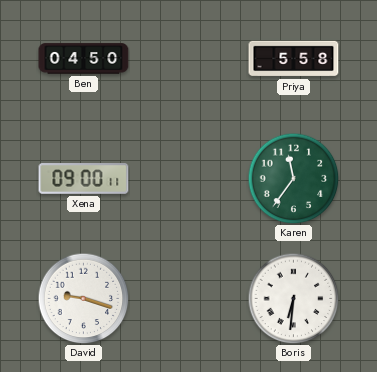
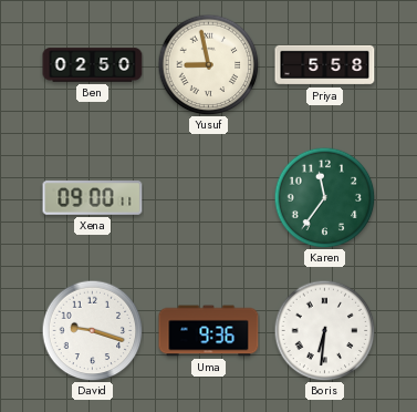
Ben: 04:50 -> 02:50
Yusuf: none -> 8:58
Uma: none -> 9:36
